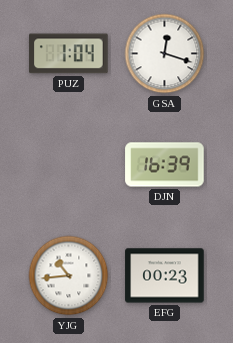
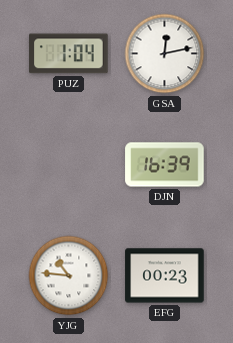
GSA: 12:18 -> 12:13
YJG: 10:44 -> 10:46
